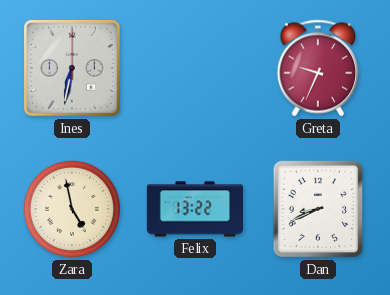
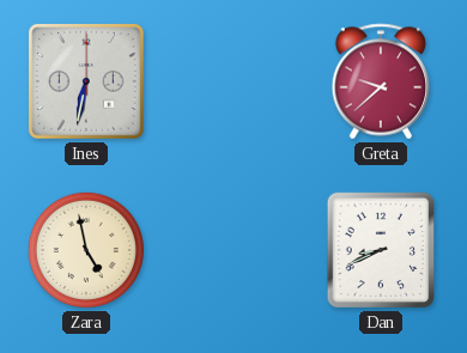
Greta: 9:34 -> 9:38
Felix: 13:22 -> none
